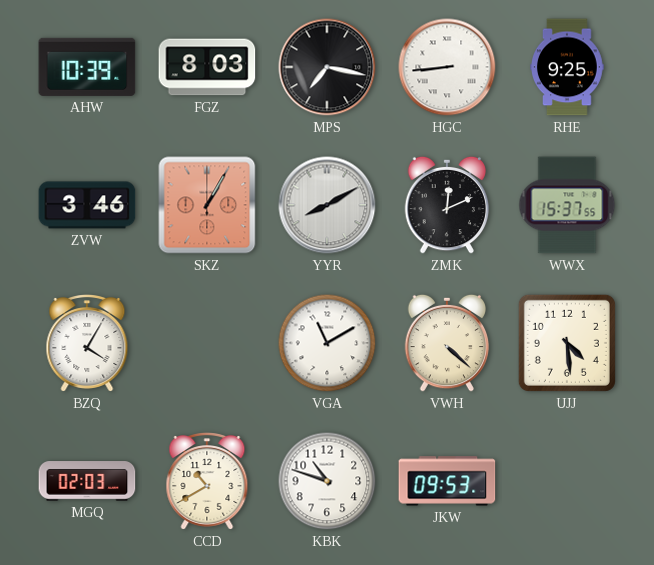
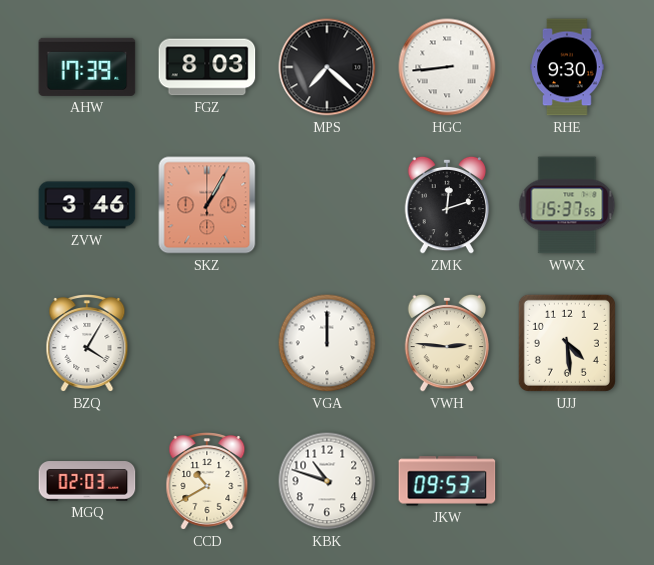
AHW: 10:39 -> 17:39
MPS: 7:17 -> 7:22
RHE: 9:25 -> 9:30
YYR: 8:10 -> none
ZMK: 12:11 -> 12:12
VGA: 11:10 -> 12:00
VWH: 4:22 -> 2:46
